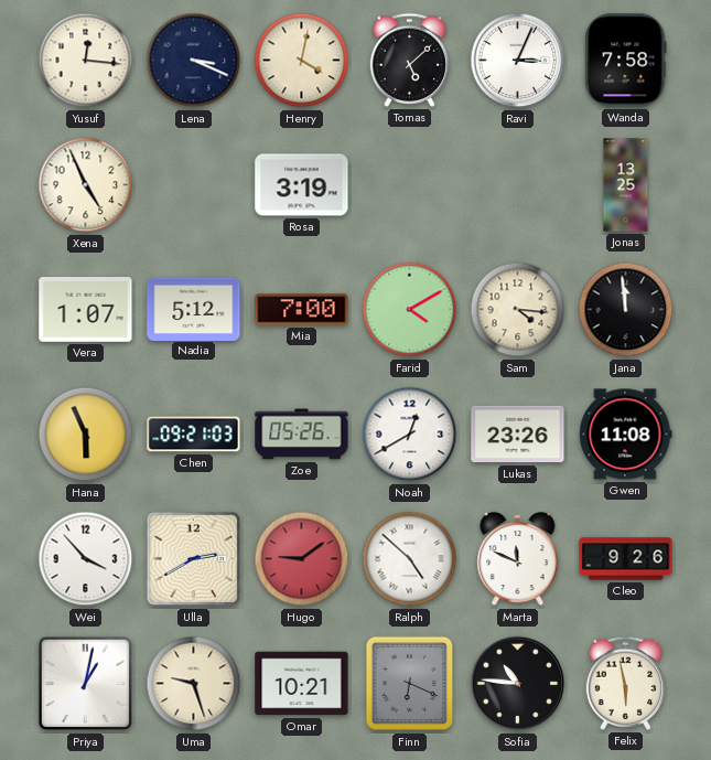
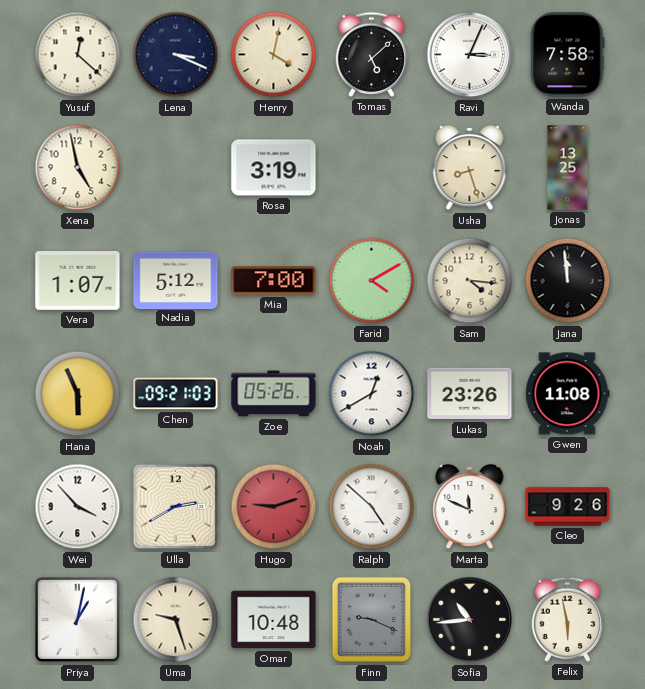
Yusuf: 12:16 -> 12:22
Xena: 4:56 -> 4:58
Usha: none -> 8:27
Hugo: 9:09 -> 9:12
Omar: 10:21 -> 10:48
Finn: 6:19 -> 9:19
Sofia: 10:46 -> 10:44
